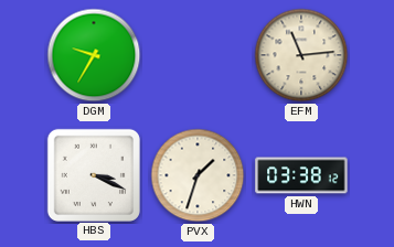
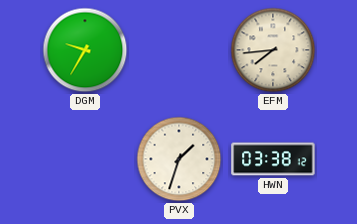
EFM: 11:14 -> 7:44
HBS: 3:19 -> none
